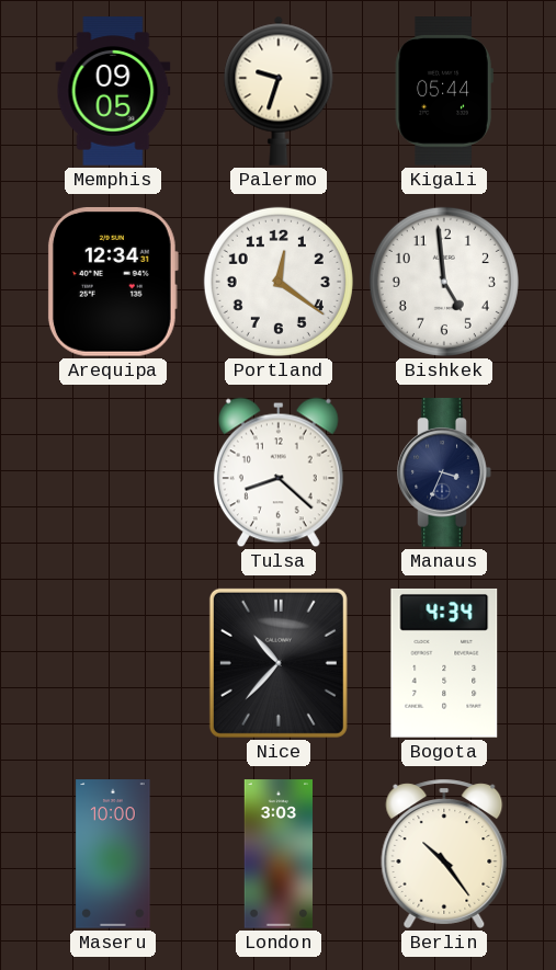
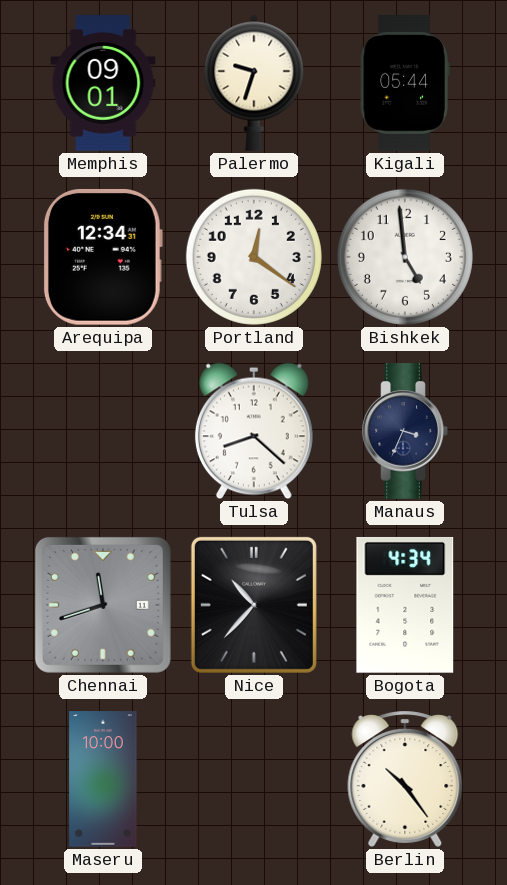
Memphis: 09:05 -> 09:01
Chennai: none -> 11:42
London: 3:03 -> none
